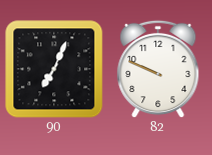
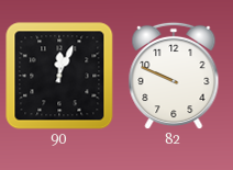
90: 7:04 -> 12:04
